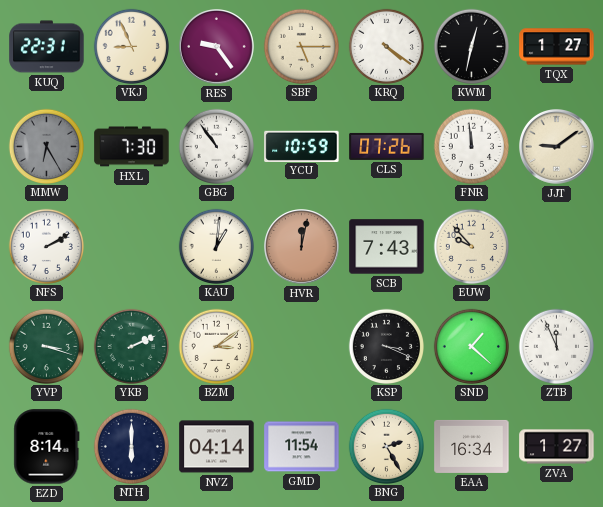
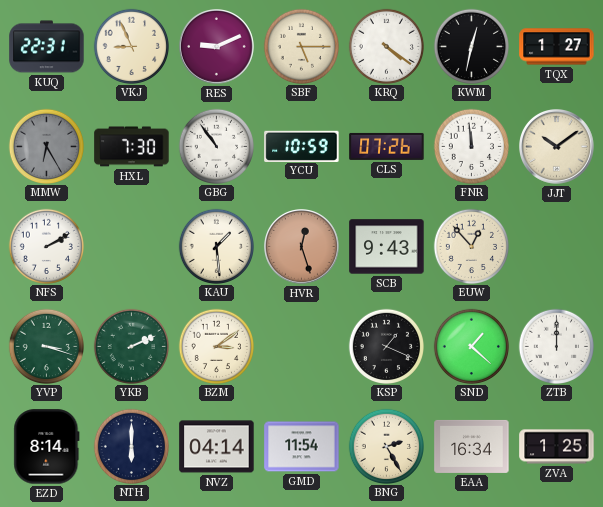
RES: 9:24 -> 9:11
JJT: 9:09 -> 10:09
KAU: 1:01 -> 1:29
HVR: 12:02 -> 12:27
SCB: 7:43 -> 9:43
EUW: 9:53 -> 12:53
KSP: 3:19 -> 1:19
ZTB: 11:56 -> 12:00
ZVA: 1:27 -> 1:25
